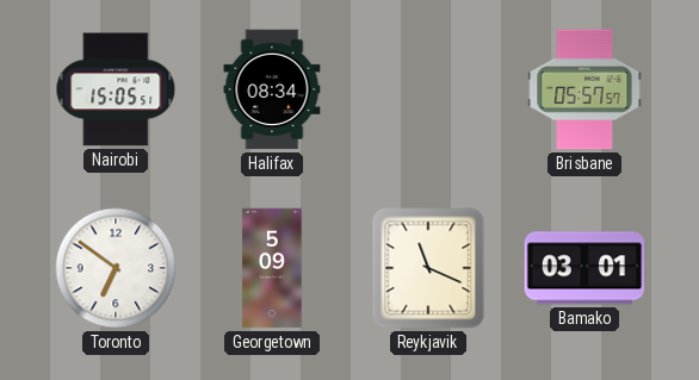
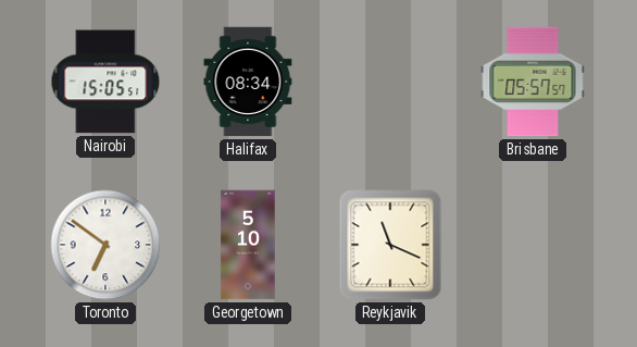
Georgetown: 5:09 -> 5:10
Bamako: 03:01 -> none
